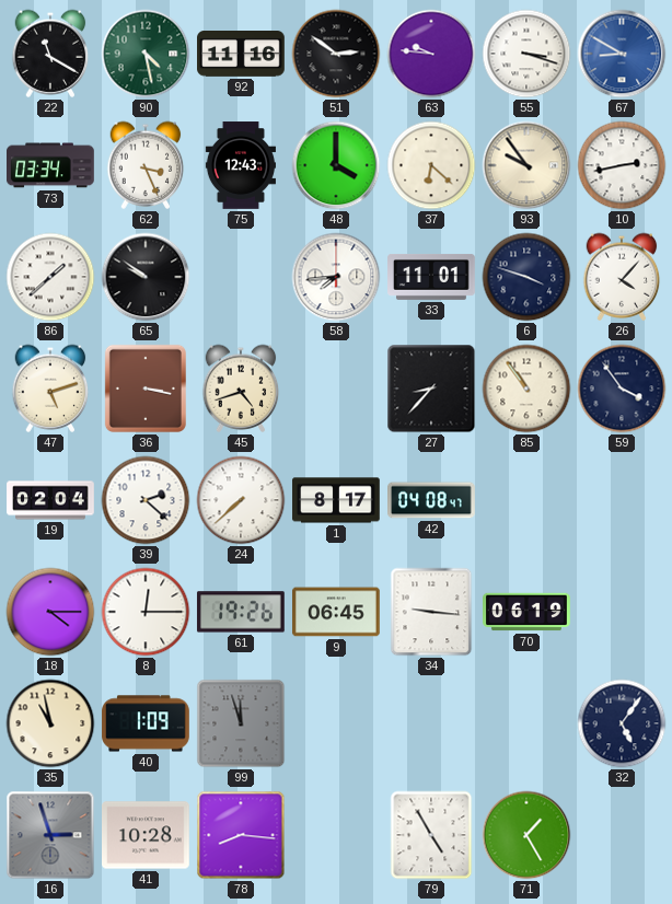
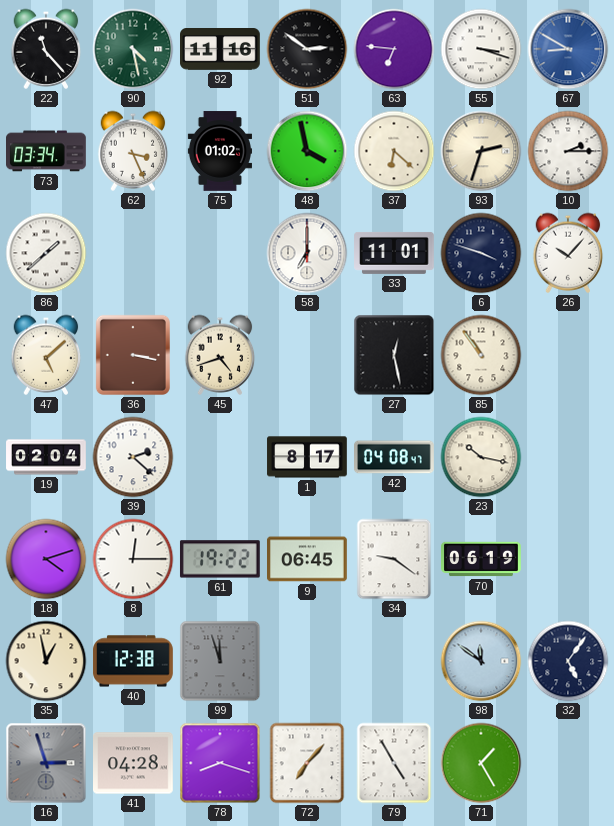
22: 11:20 -> 11:23
63: 9:46 -> 6:46
75: 12:43 -> 01:02
48: 4:00 -> 3:58
93: 9:54 -> 2:33
10: 2:43 -> 2:15
65: 9:51 -> none
58: 7:44 -> 7:00
26: 4:07 -> 10:07
47: 5:12 -> 5:08
27: 8:37 -> 12:28
59: 3:54 -> none
24: 7:38 -> none
23: none -> 10:17
18: 4:15 -> 4:12
61: 19:26 -> 19:22
34: 9:16 -> 9:21
35: 10:58 -> 12:58
40: 1:09 -> 12:38
98: none -> 11:51
41: 10:28 -> 04:28
78: 8:16 -> 8:18
72: none -> 7:07
